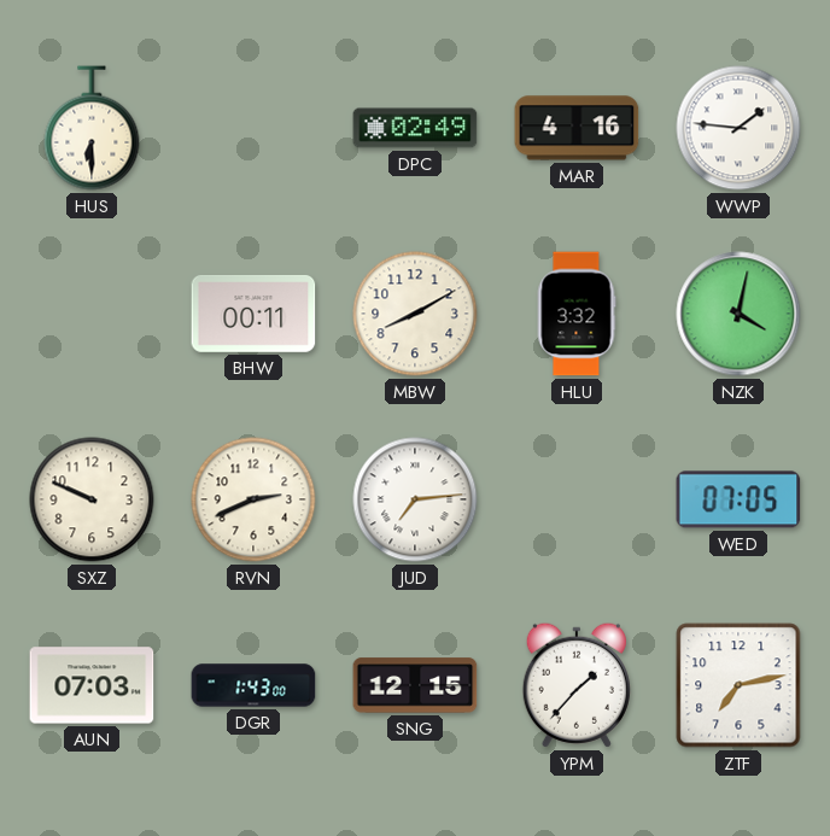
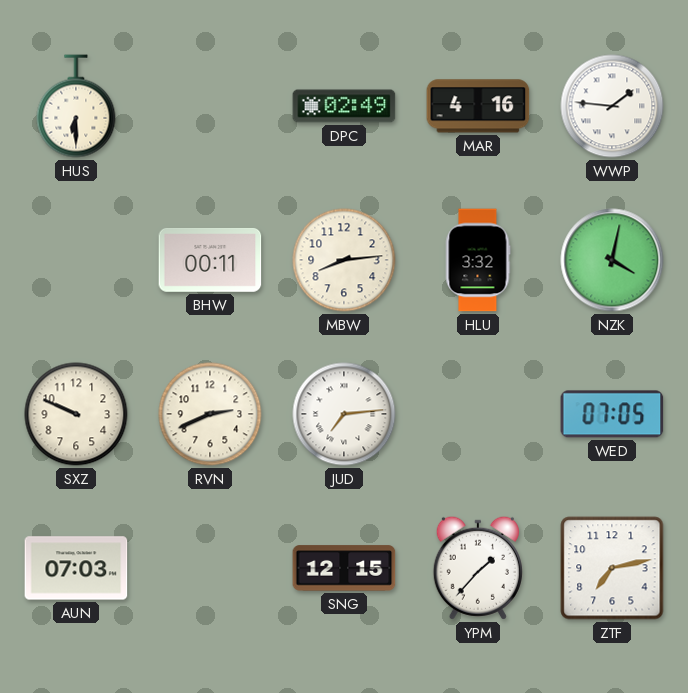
MBW: 8:10 -> 8:14
DGR: 1:43 -> none
